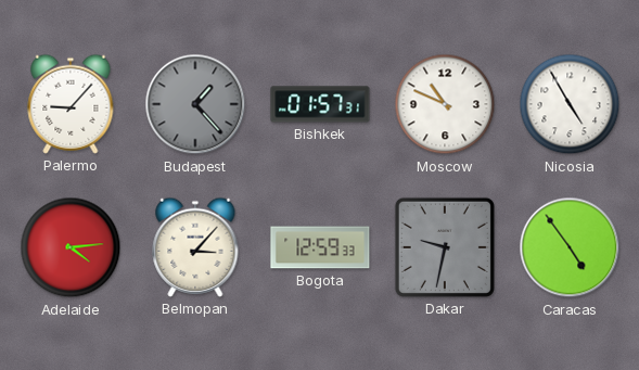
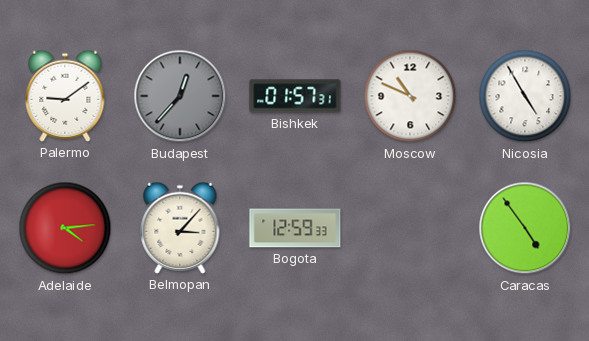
Palermo: 9:07 -> 9:09
Budapest: 1:23 -> 12:37
Dakar: 9:32 -> none
